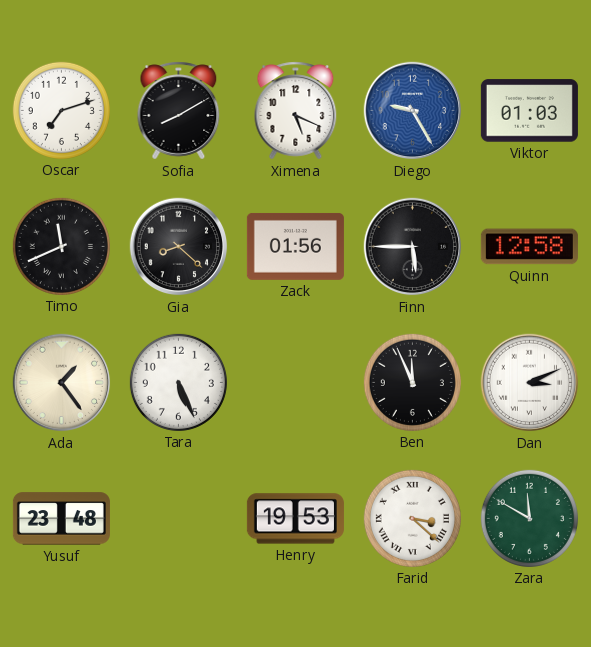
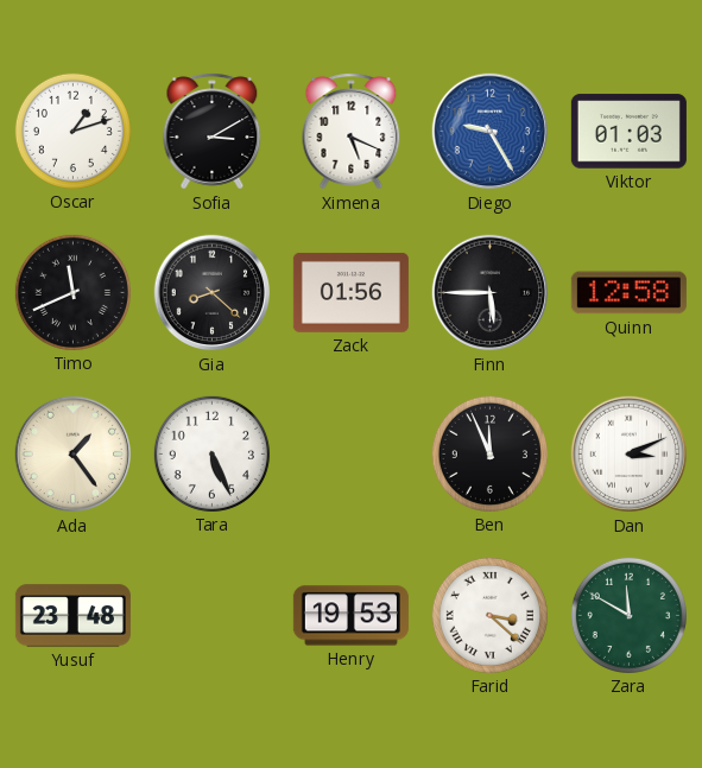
Oscar: 7:12 -> 1:12
Sofia: 8:10 -> 3:10
